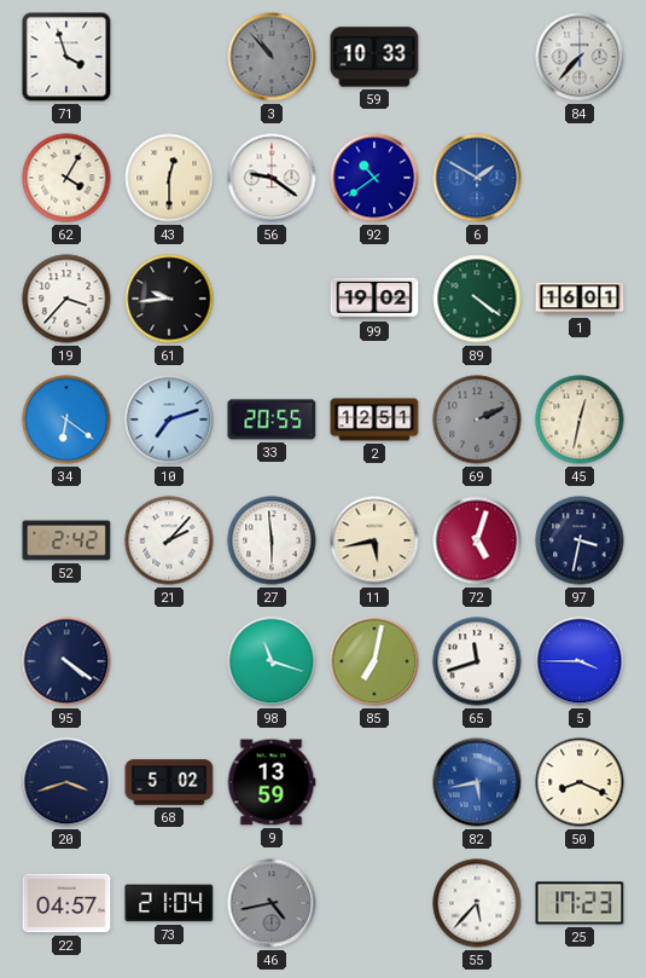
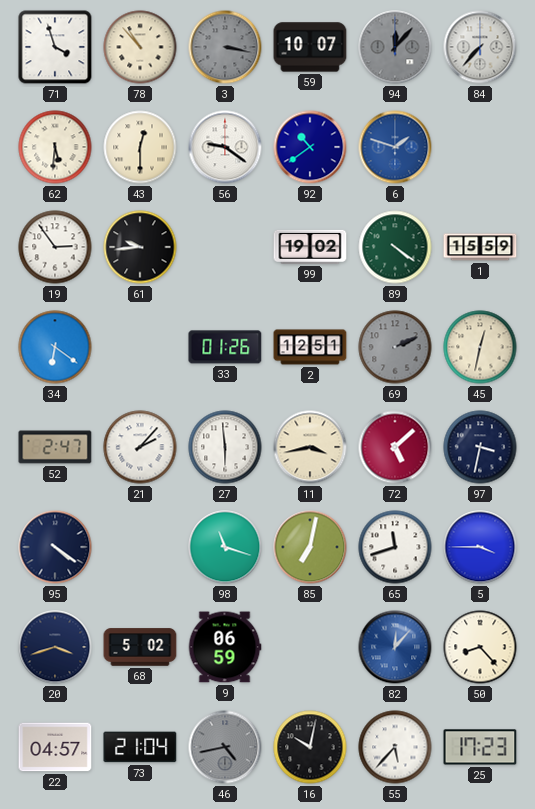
78: none -> 10:53
3: 10:53 -> 3:17
59: 10:33 -> 10:07
94: none -> 12:07
62: 4:05 -> 5:31
6: 1:50 -> 1:48
19: 3:37 -> 2:54
1: 16:01 -> 15:59
10: 7:12 -> none
33: 20:55 -> 01:26
52: 2:42 -> 2:47
11: 5:43 -> 3:43
72: 5:03 -> 5:08
9: 13:59 -> 06:59
82: 5:43 -> 12:07
50: 8:19 -> 8:23
16: none -> 10:02
